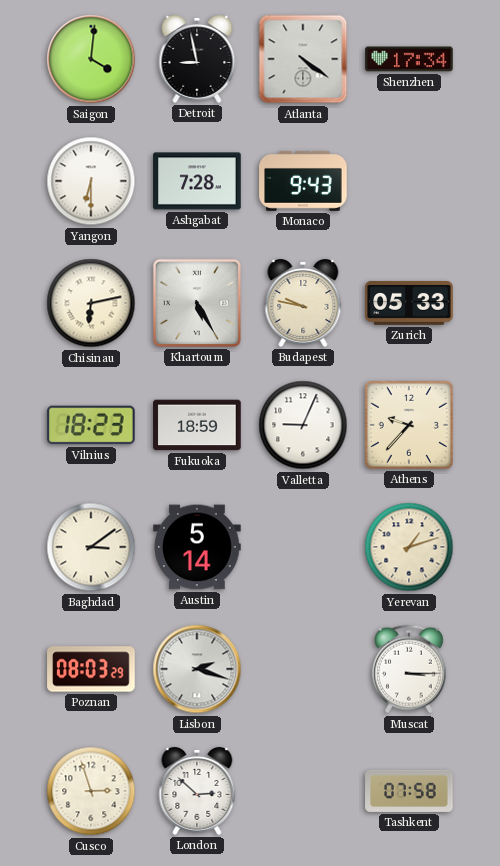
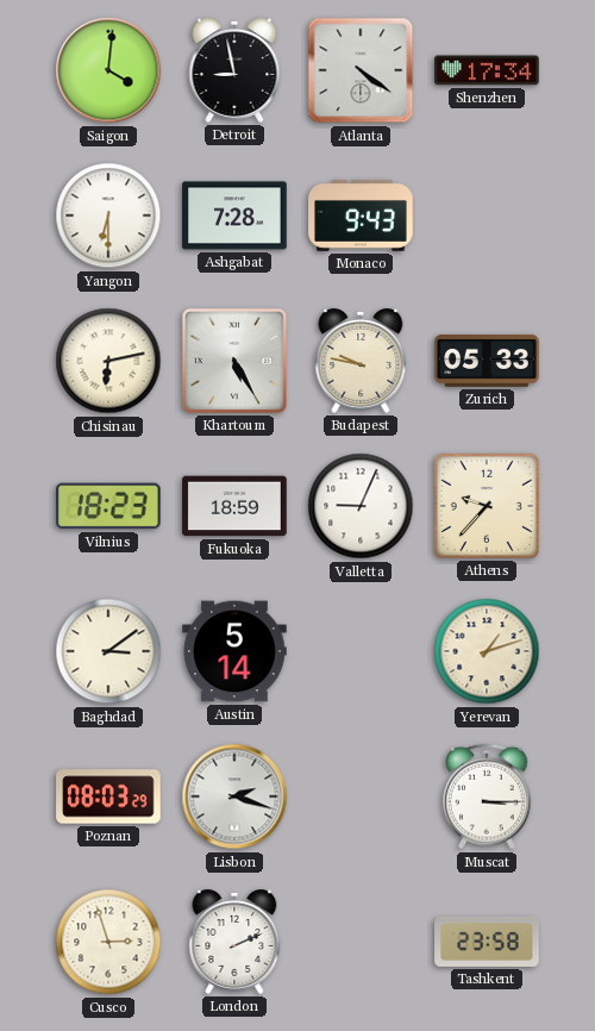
London: 2:52 -> 2:11
Tashkent: 07:58 -> 23:58
